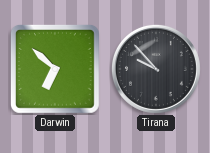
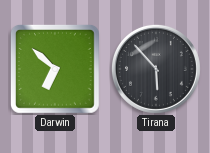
Tirana: 9:53 -> 5:53
